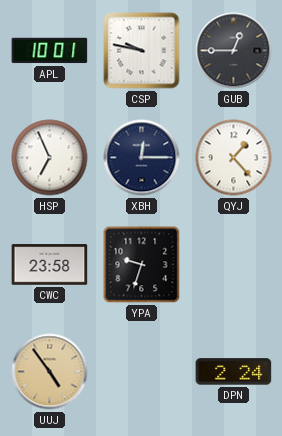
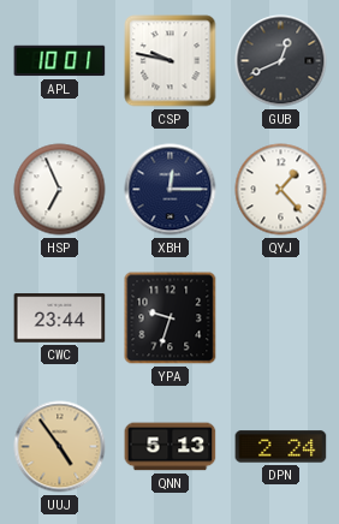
GUB: 12:45 -> 12:41
CWC: 23:58 -> 23:44
QNN: none -> 5:13
